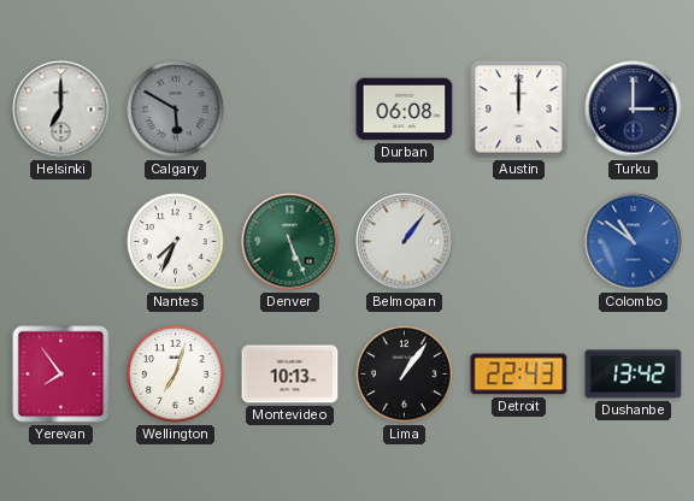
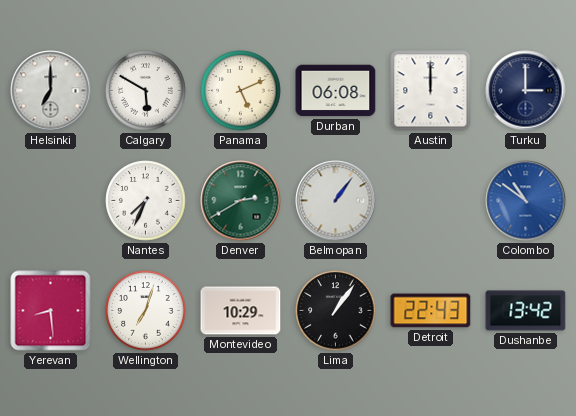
Calgary dial: grey -> white
Panama: none -> 5:11
Denver: 5:26 -> 2:40
Yerevan: 7:54 -> 8:29
Montevideo: 10:13 -> 10:29
